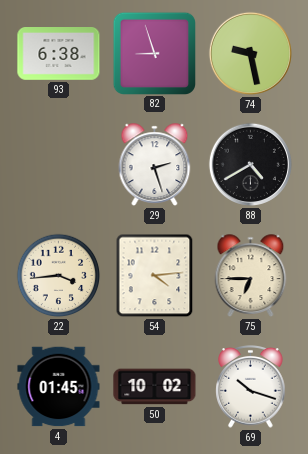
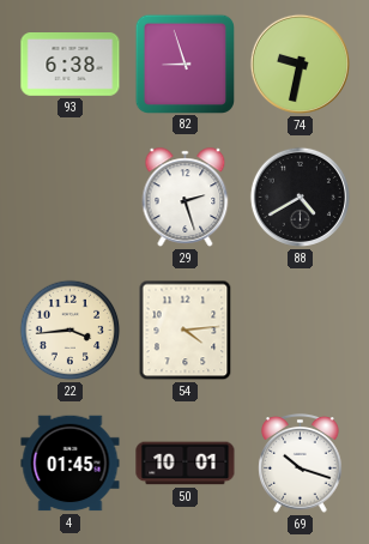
74: 9:28 -> 9:32
75: 6:45 -> none
50: 10:02 -> 10:01
